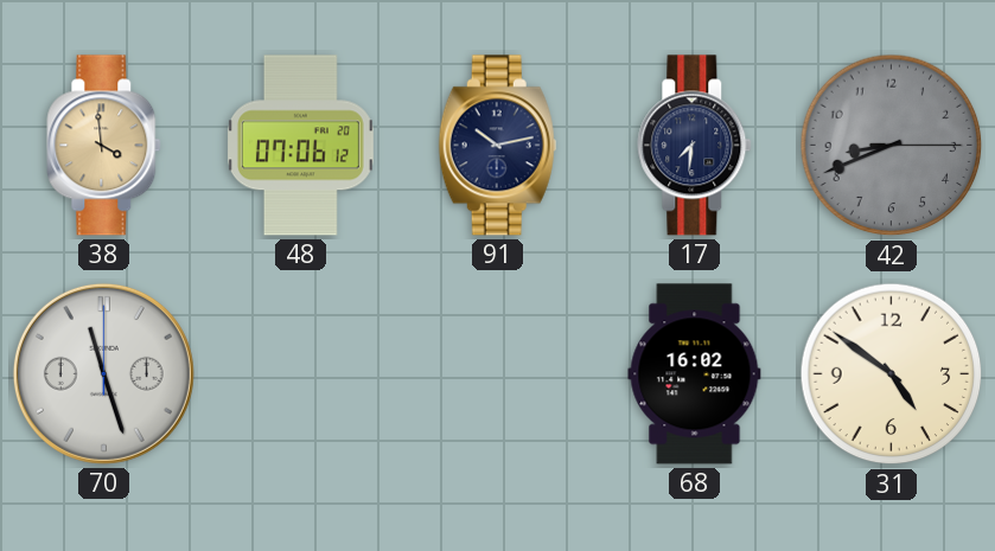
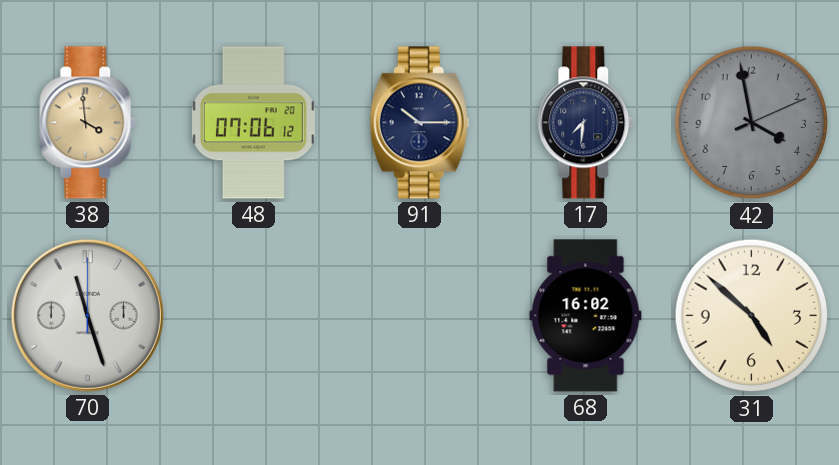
91: 10:13 -> 10:15
42: 8:41 -> 3:58
31: 4:51 -> 4:52
